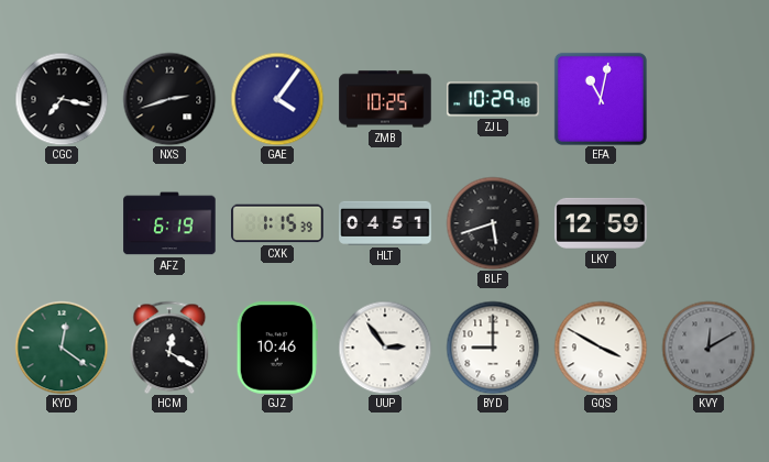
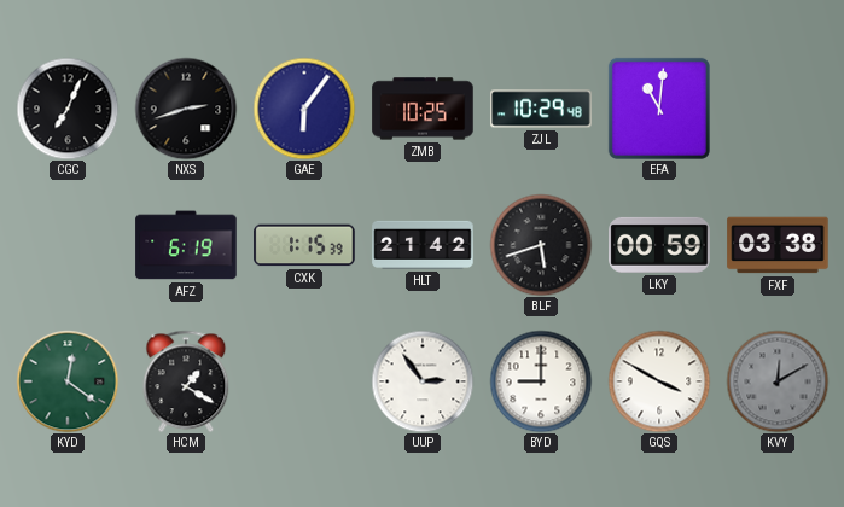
CGC: 7:17 -> 7:04
GAE: 4:06 -> 6:06
EFA: 11:02 -> 11:01
HLT: 04:51 -> 21:42
LKY: 12:59 -> 00:59
FXF: none -> 03:38
HCM: 12:20 -> 1:20
GJZ: 10:46 -> none
